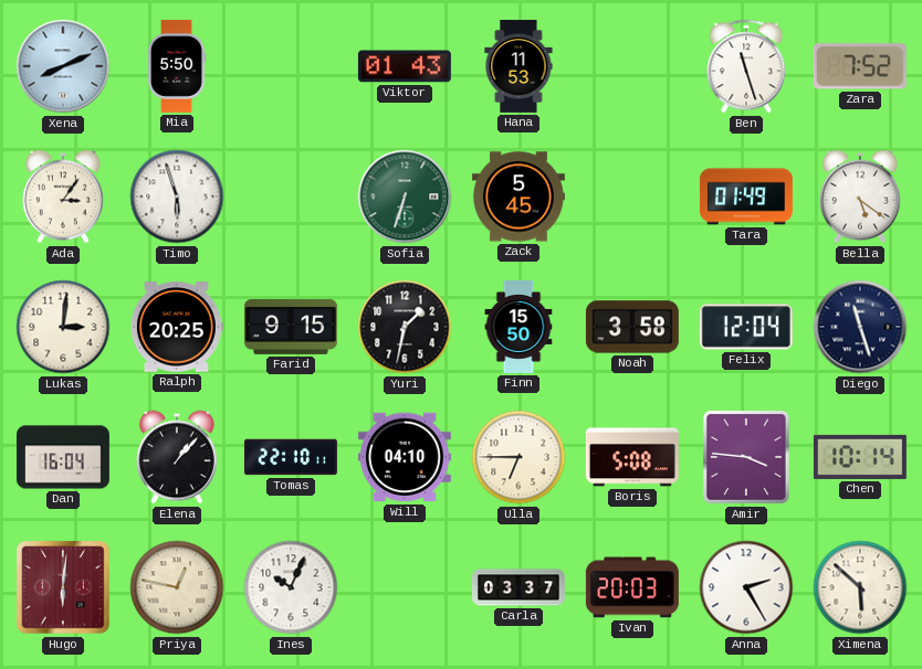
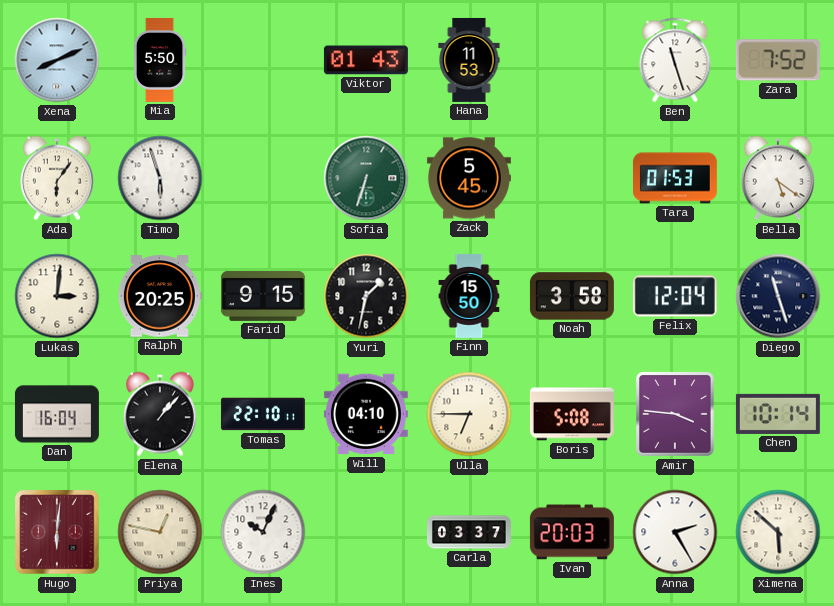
Ada: 3:06 -> 6:06
Tara: 01:49 -> 01:53
